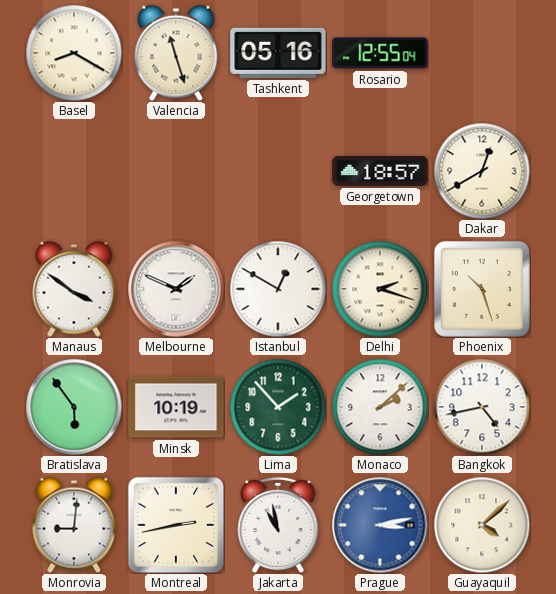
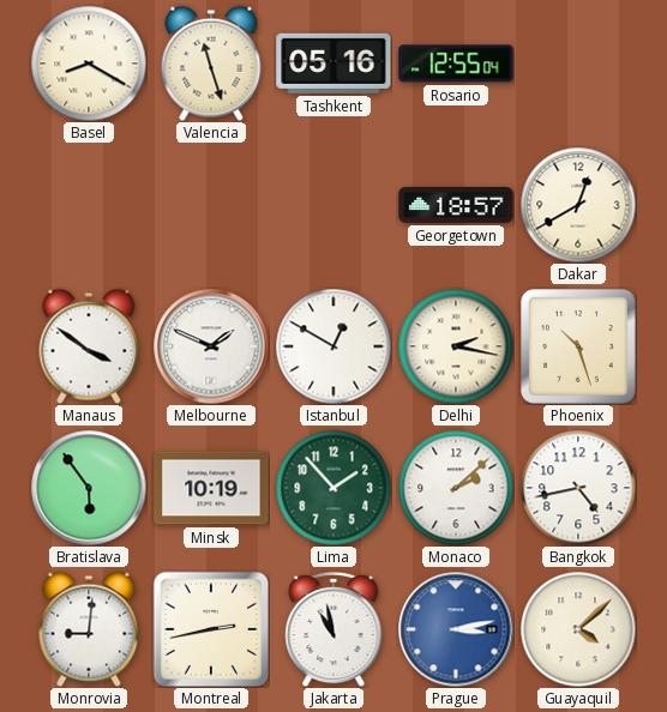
Delhi: 2:18 -> 2:17
